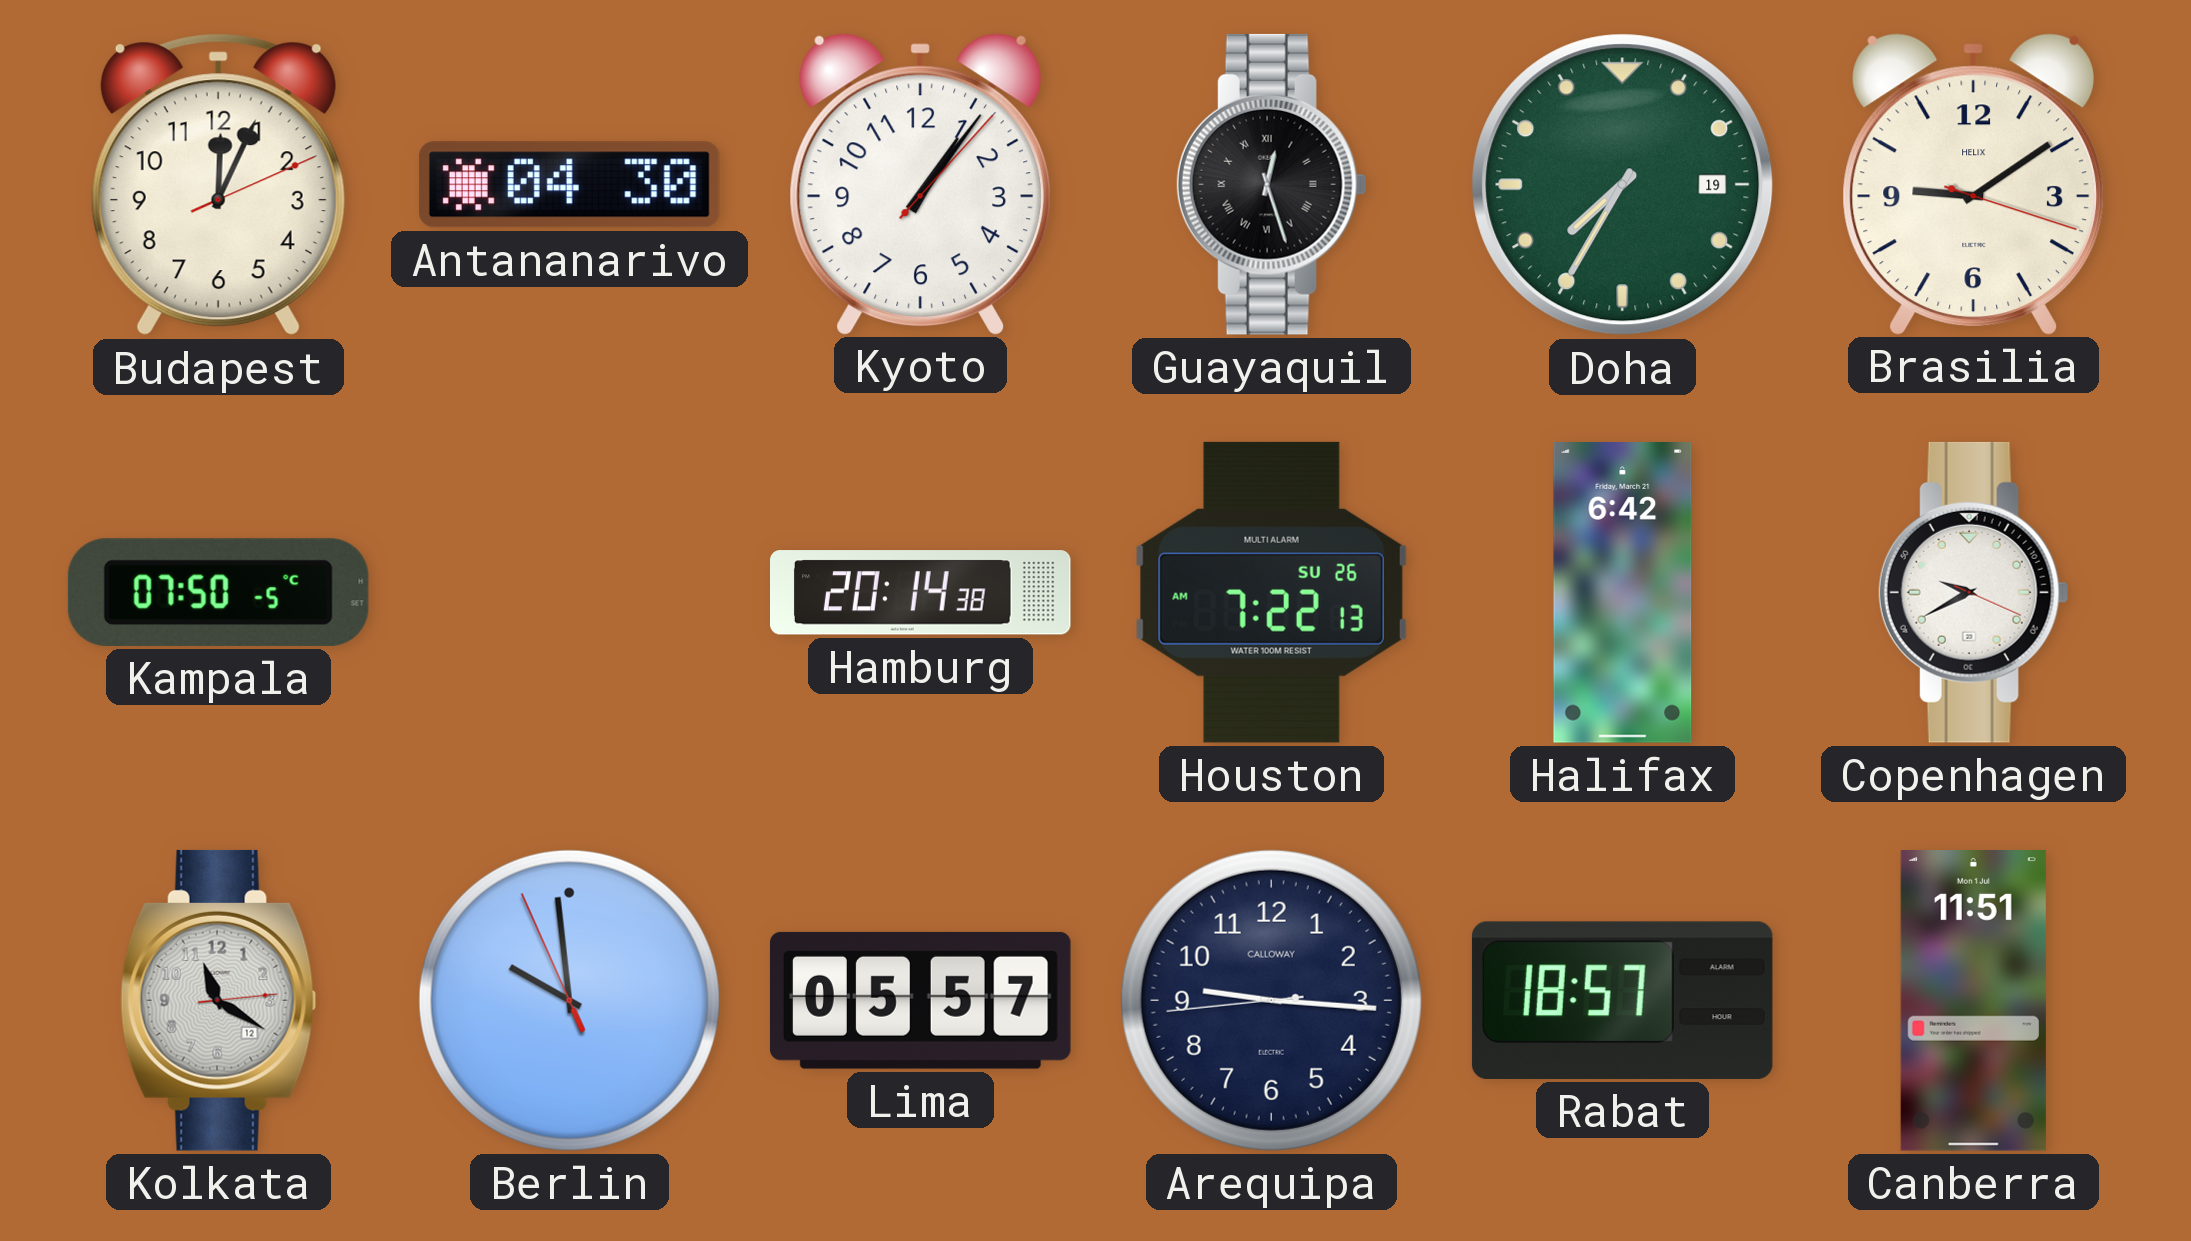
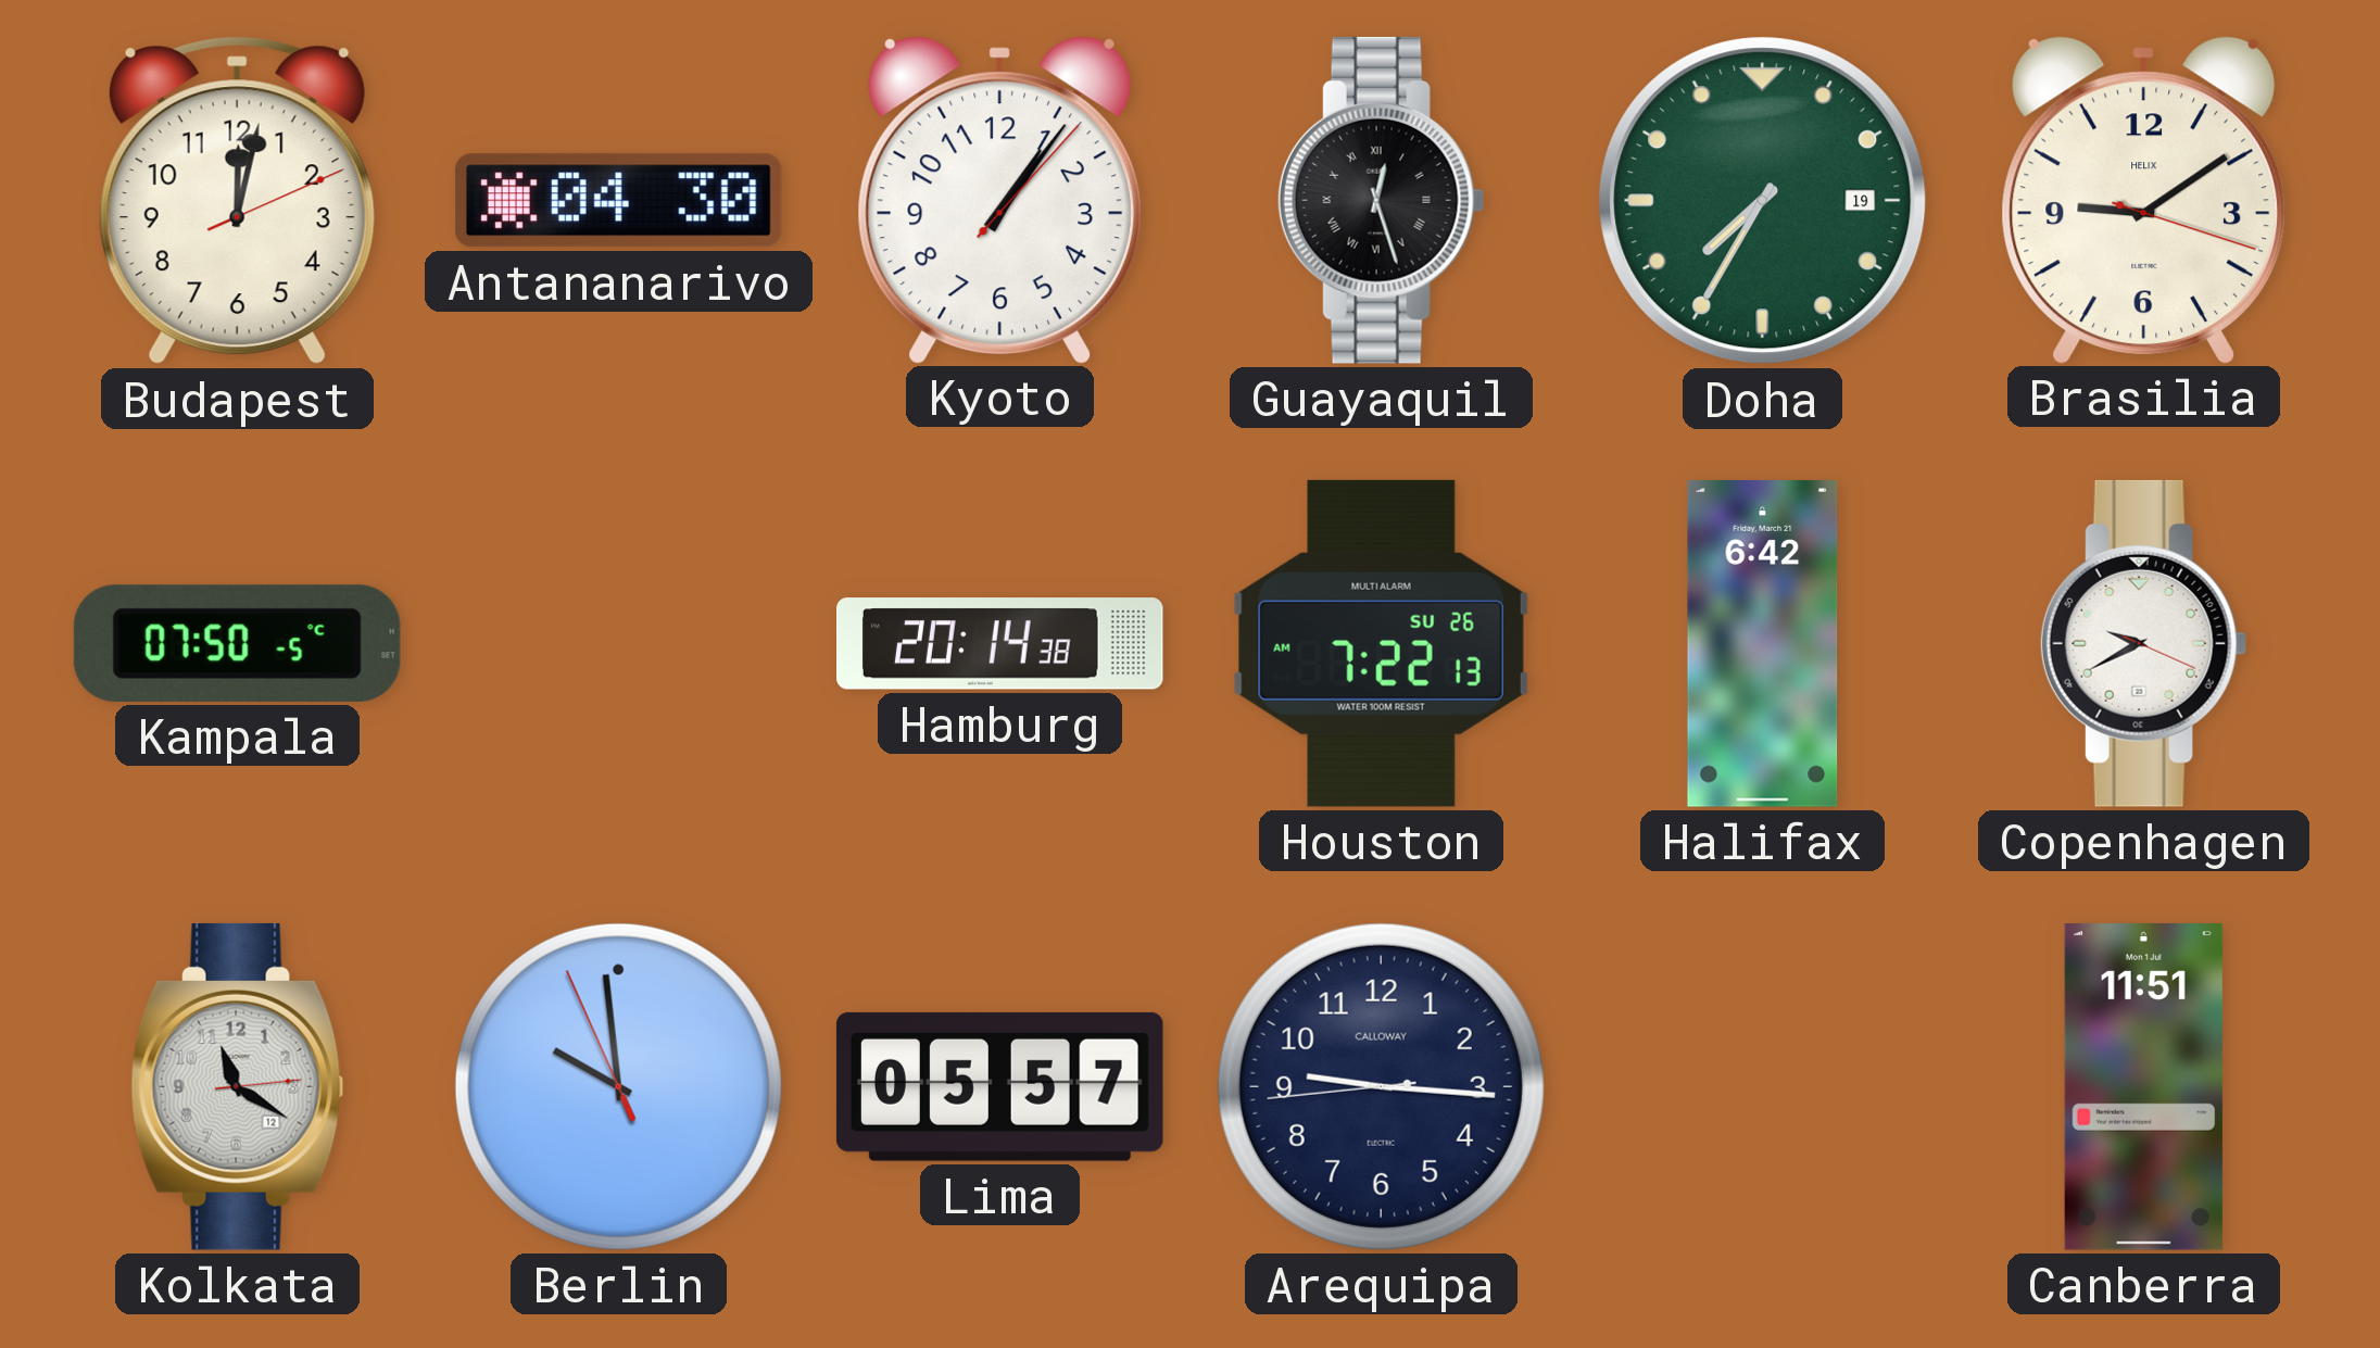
Budapest: 12:04 -> 12:02
Rabat: 18:57 -> none
